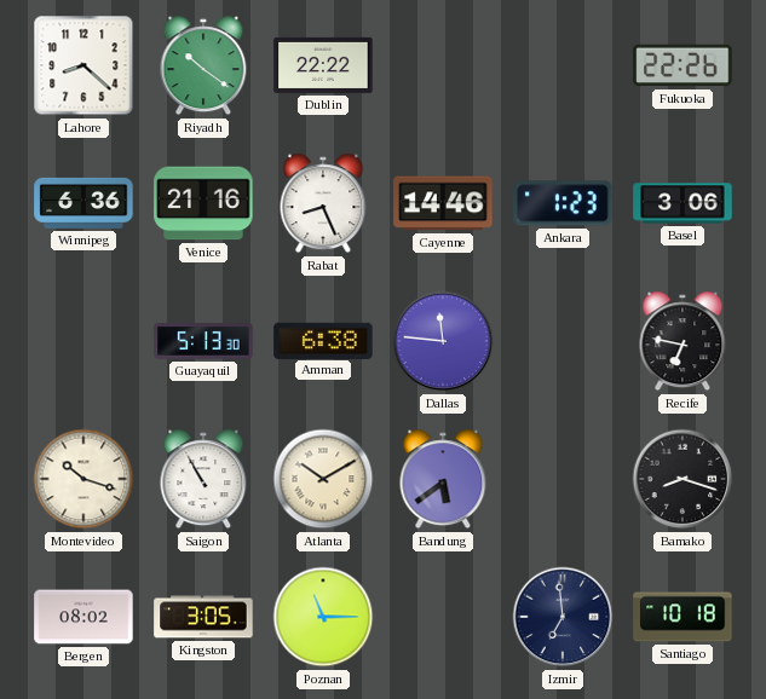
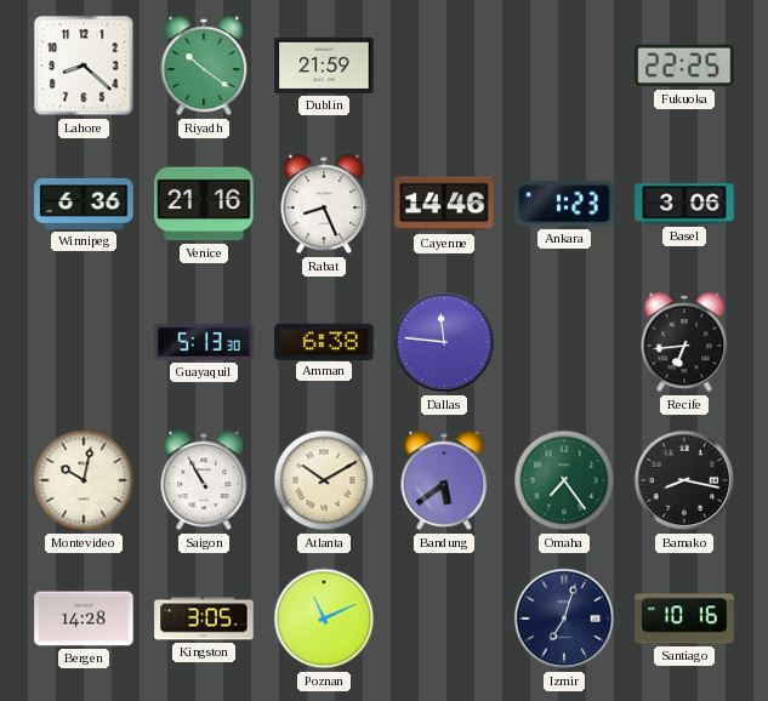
Dublin: 22:22 -> 21:59
Fukuoka: 22:26 -> 22:25
Recife: 6:47 -> 6:44
Montevideo: 10:18 -> 10:02
Omaha: none -> 7:24
Bamako: 8:18 -> 8:17
Bergen: 08:02 -> 14:28
Poznan: 11:15 -> 11:11
Izmir: 6:59 -> 7:03
Santiago: 10:18 -> 10:16
